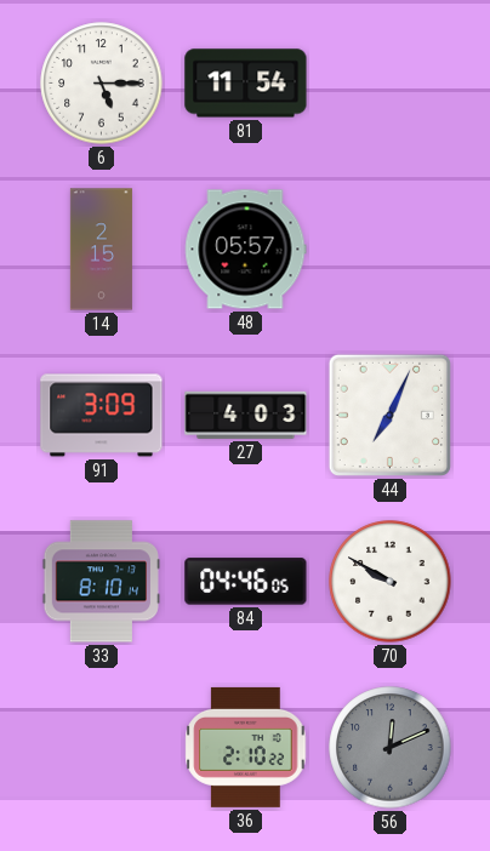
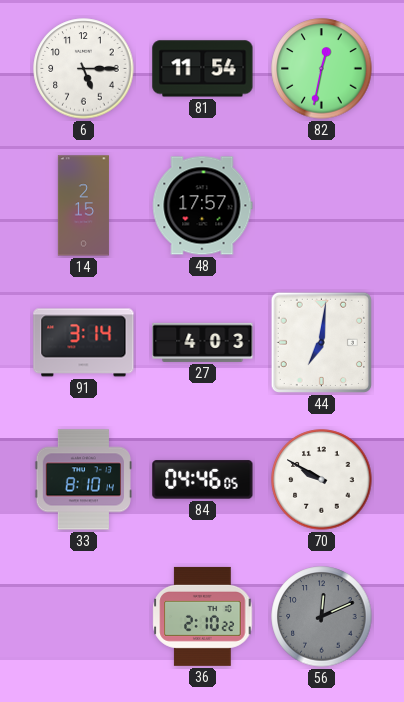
82: none -> 12:32
48: 05:57 -> 17:57
91: 3:09 -> 3:14
44: 7:04 -> 7:01
